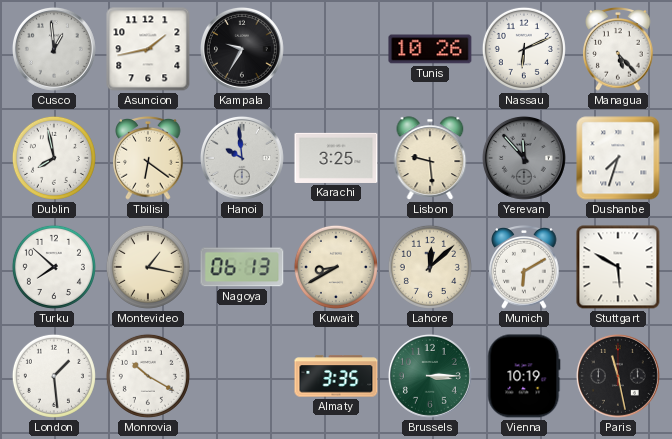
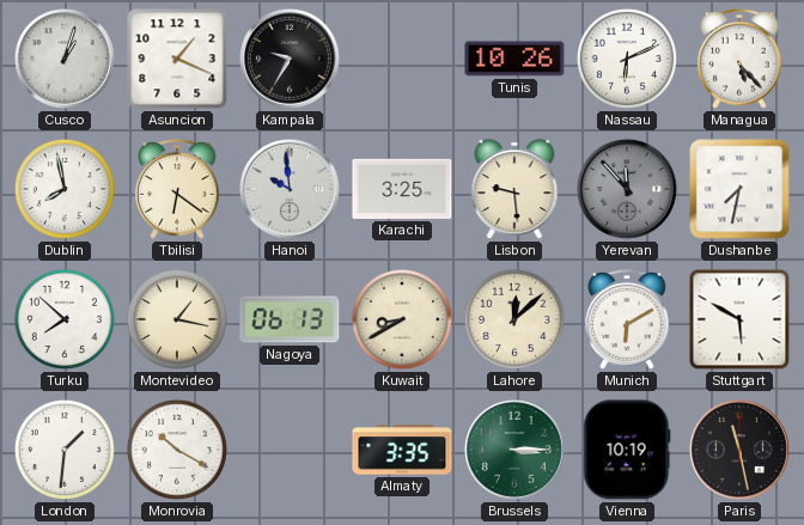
Cusco: 12:59 -> 1:03
Asuncion: 1:43 -> 1:19
Dushanbe: 7:33 -> 7:32
London: 1:29 -> 1:31
